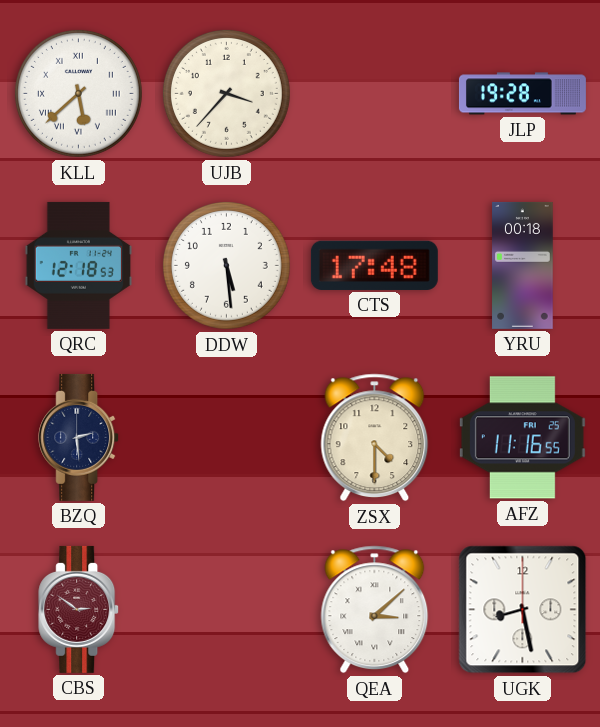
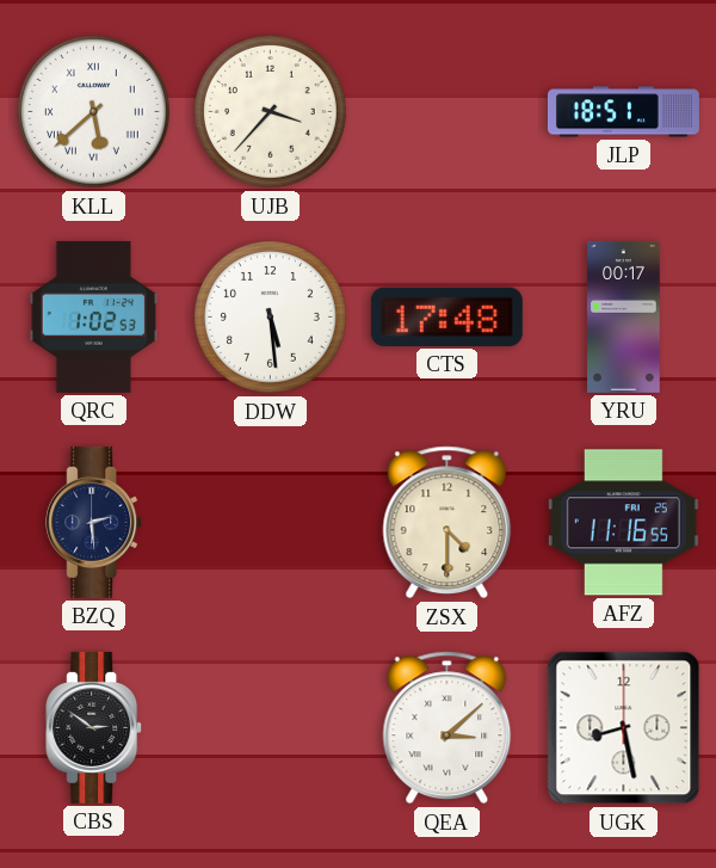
JLP: 19:28 -> 18:51
QRC: 12:18 -> 1:02
YRU: 00:18 -> 00:17
CBS dial: burgundy -> black
